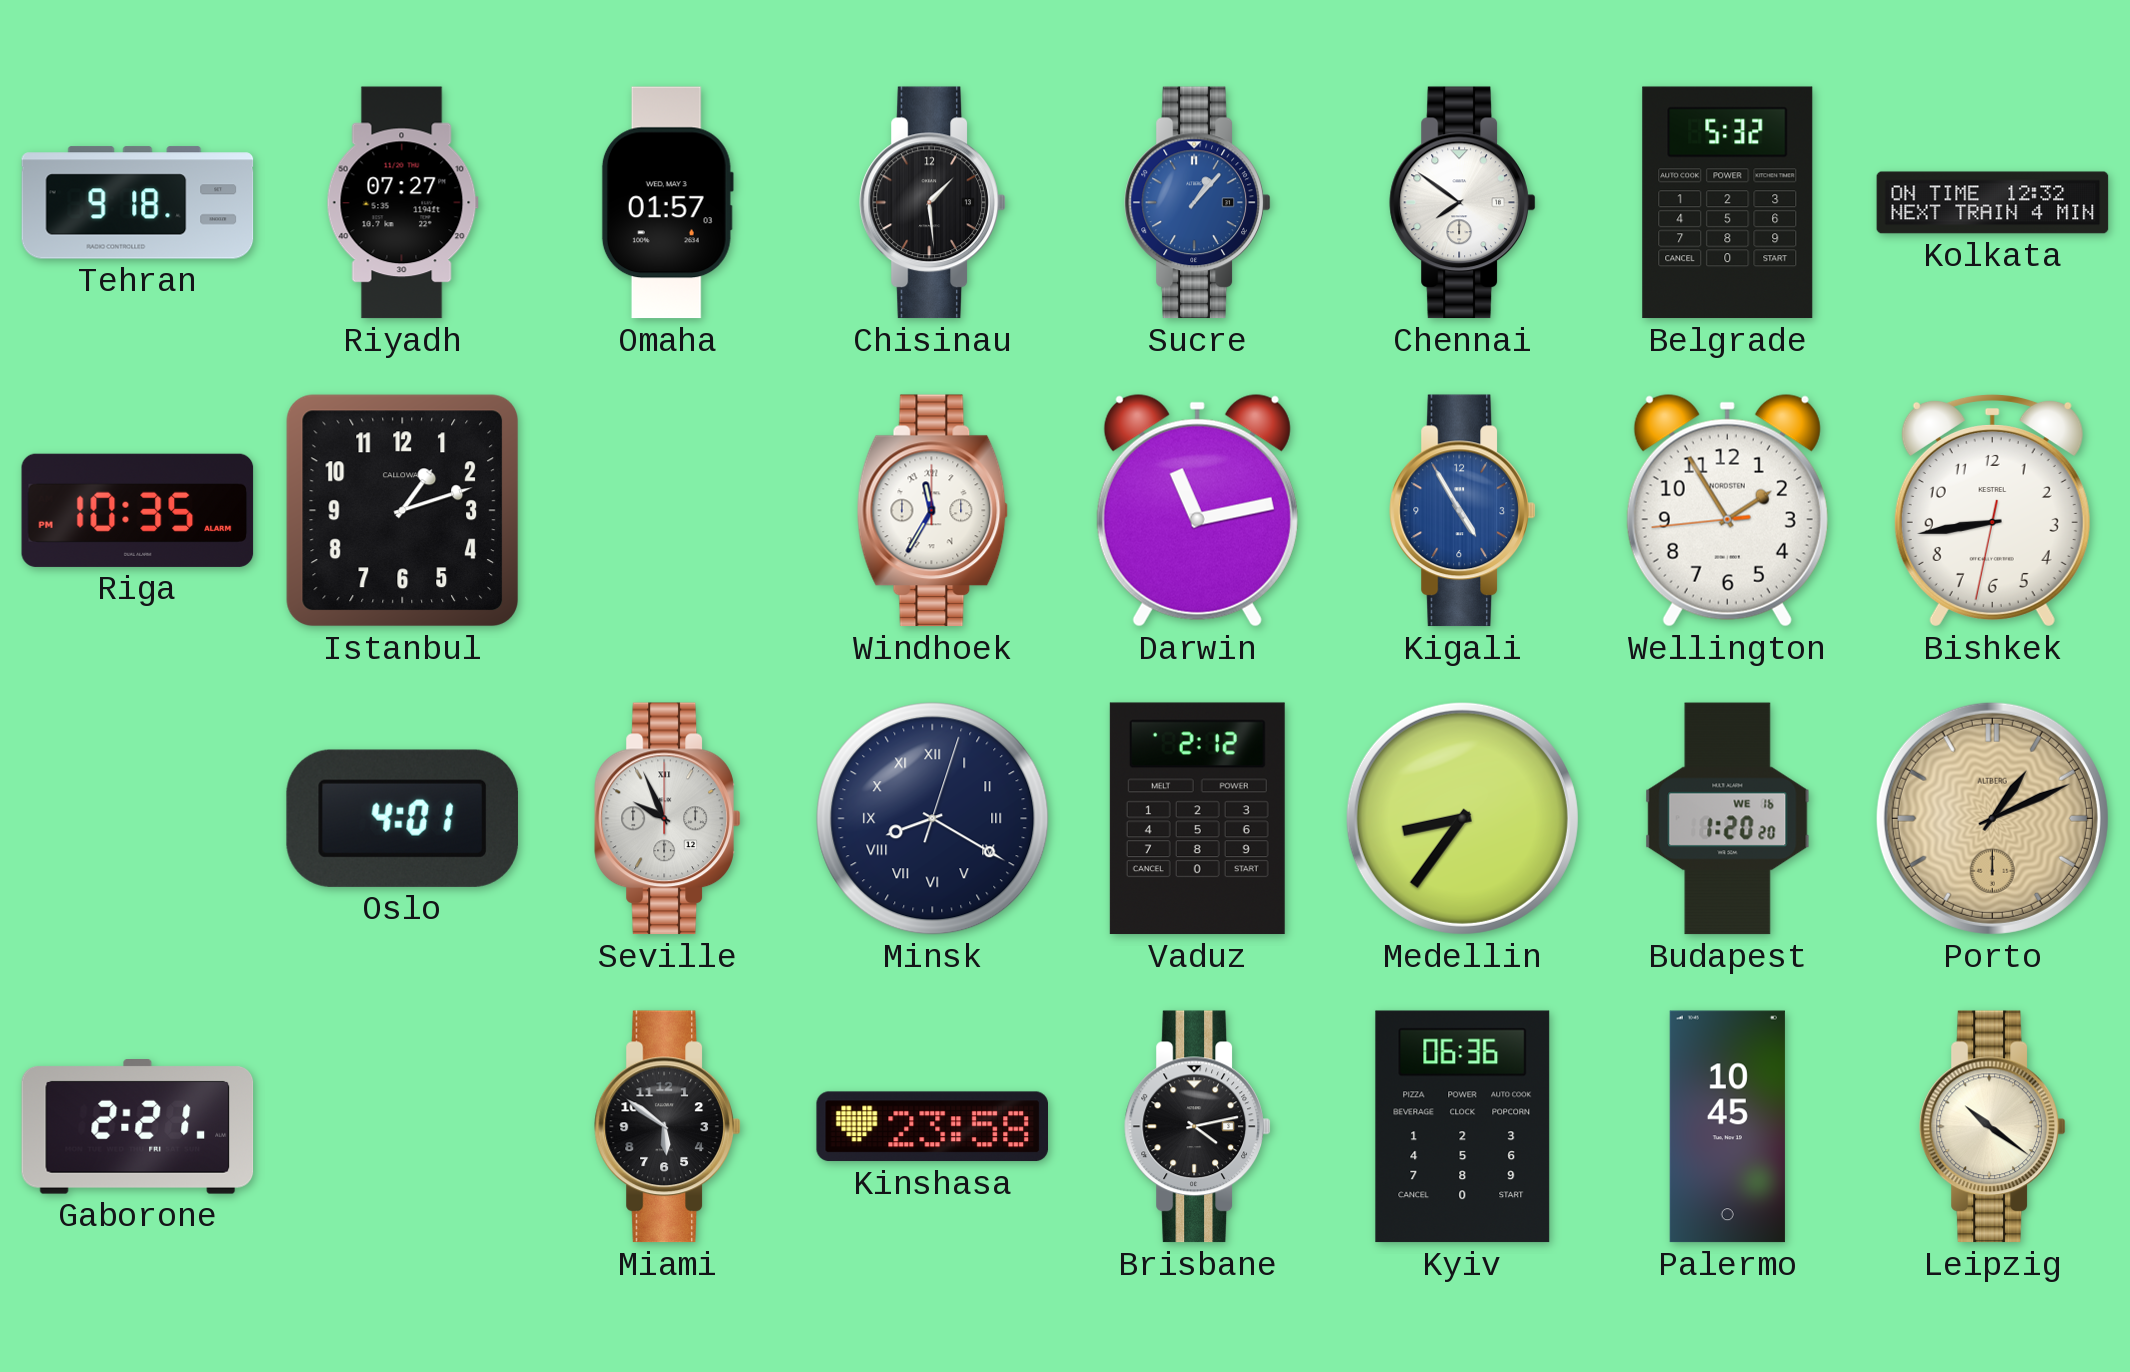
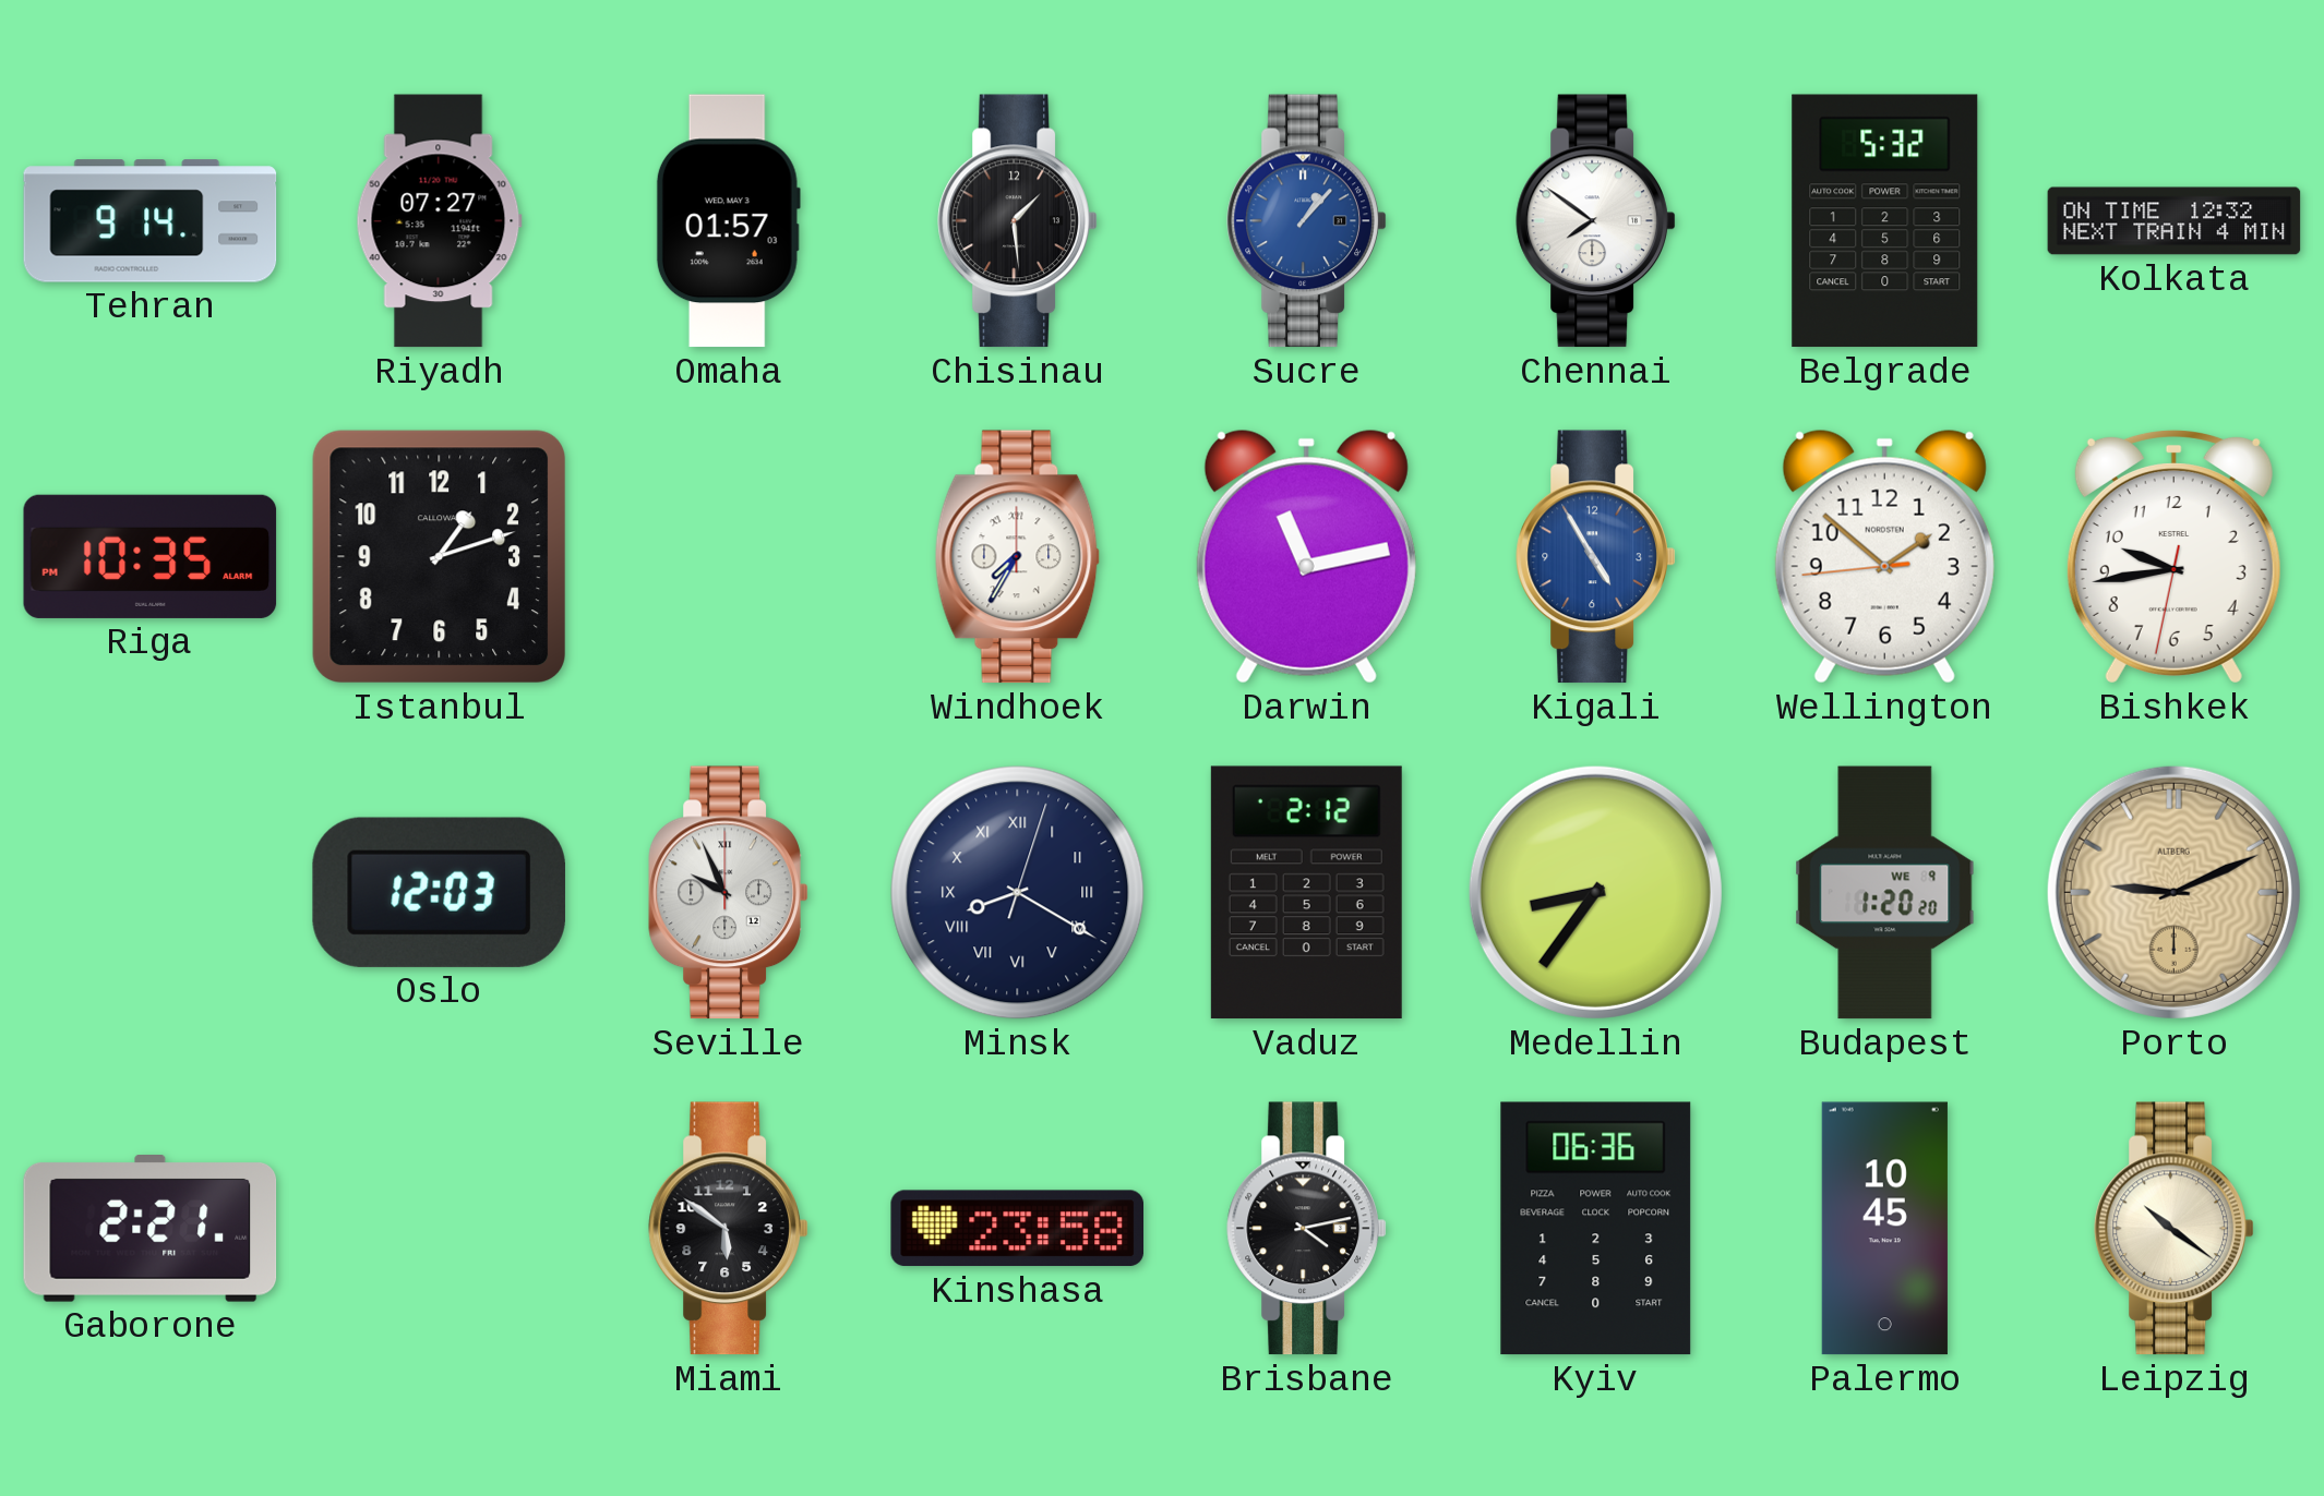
Tehran: 9:18 -> 9:14
Windhoek: 11:35 -> 7:35
Wellington: 1:54 -> 1:51
Bishkek: 8:43 -> 9:43
Oslo: 4:01 -> 12:03
Budapest date: WE 16 -> WE 9
Porto: 1:11 -> 9:11
